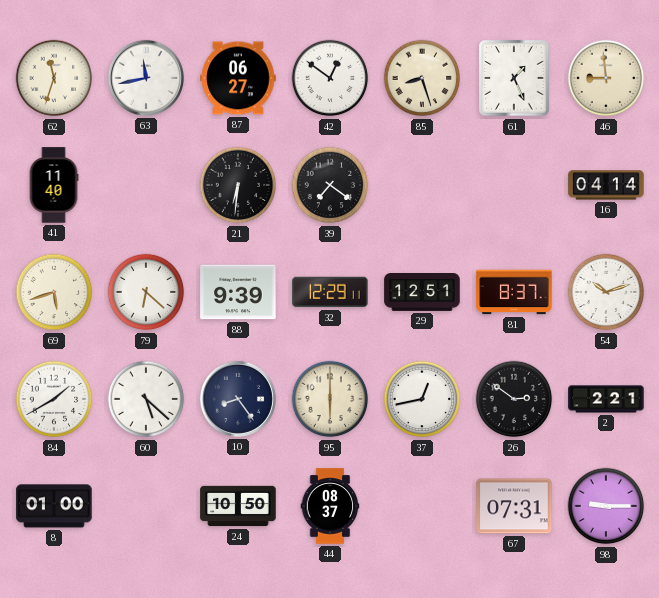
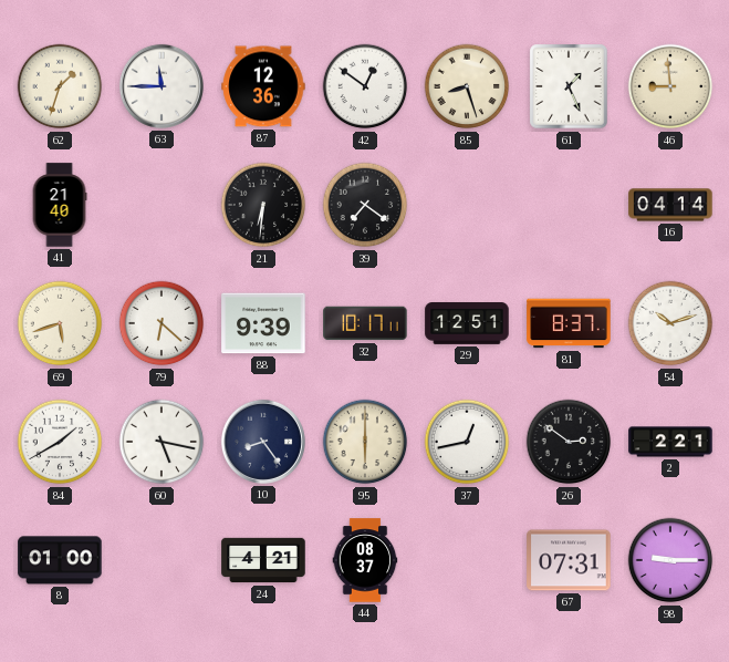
62: 11:33 -> 1:33
63: 11:43 -> 11:45
87: 06:27 -> 12:36
41: 11:40 -> 21:40
32: 12:29 -> 10:17
60: 5:22 -> 5:17
24: 10:50 -> 4:21
